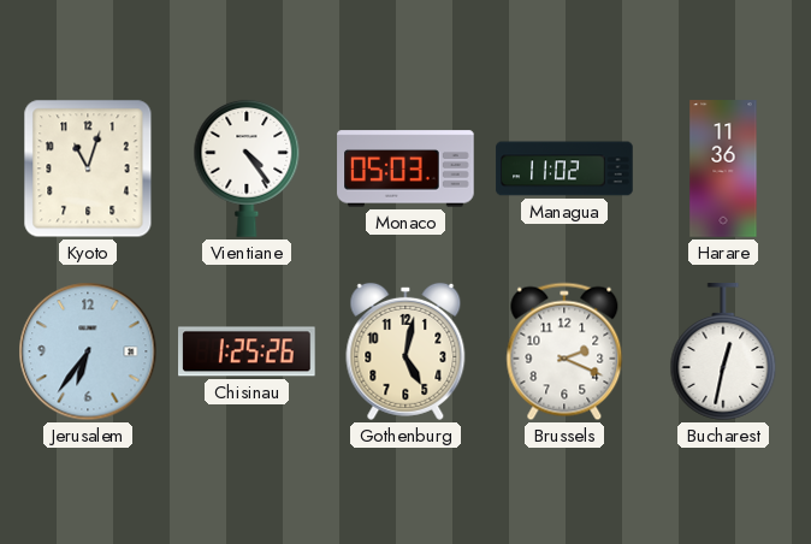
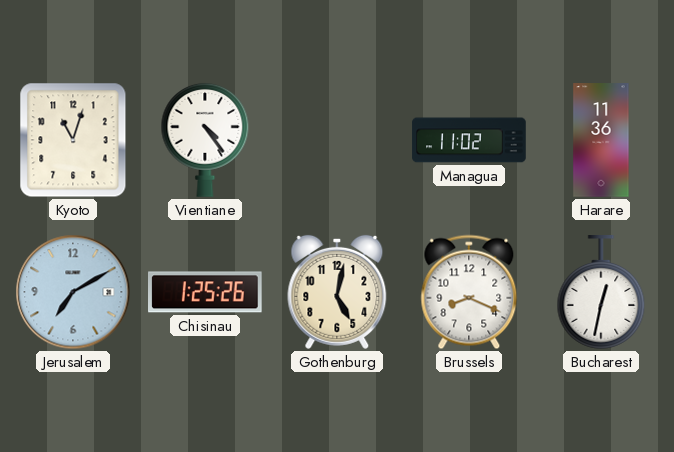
Monaco: 05:03 -> none
Jerusalem: 6:36 -> 7:10
Brussels: 2:19 -> 8:19
